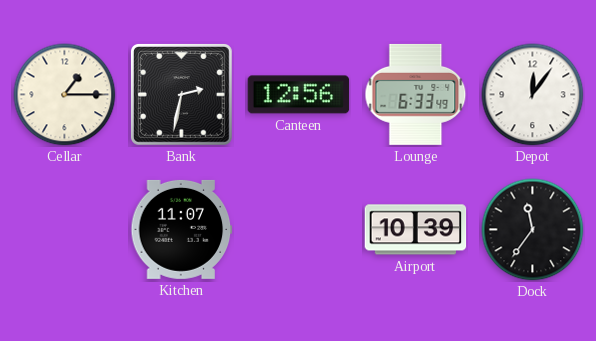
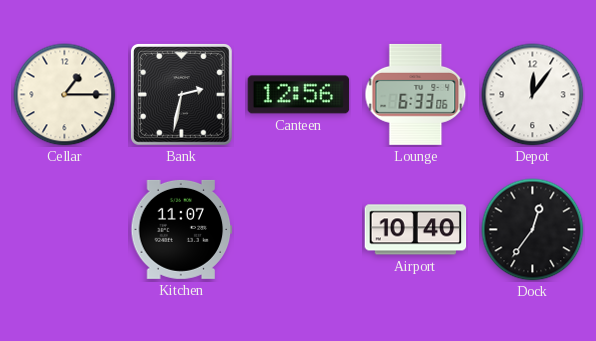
Lounge: 6:33:49 -> 6:33:06
Airport: 10:39 -> 10:40
Dock: 11:36 -> 12:36
